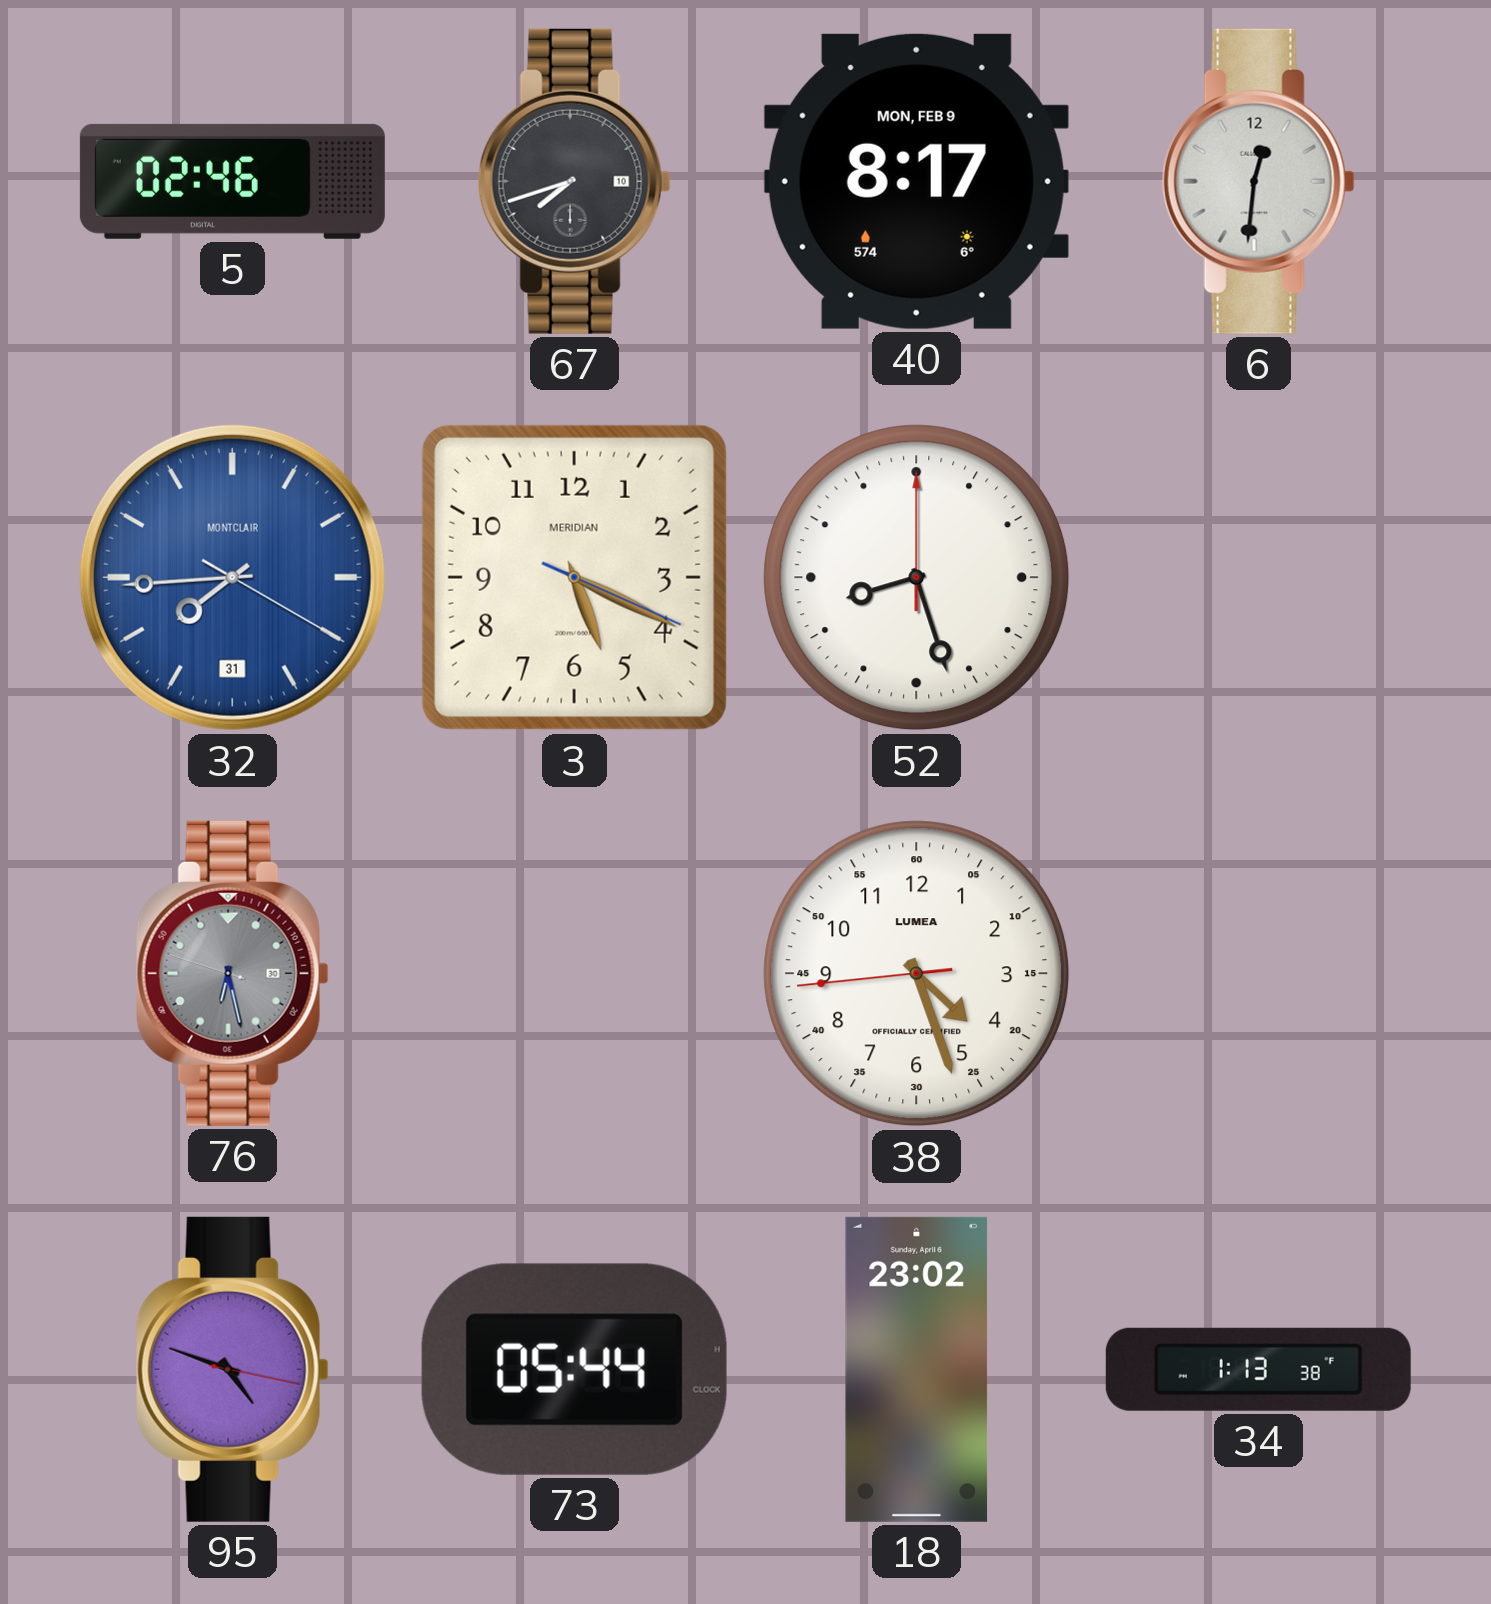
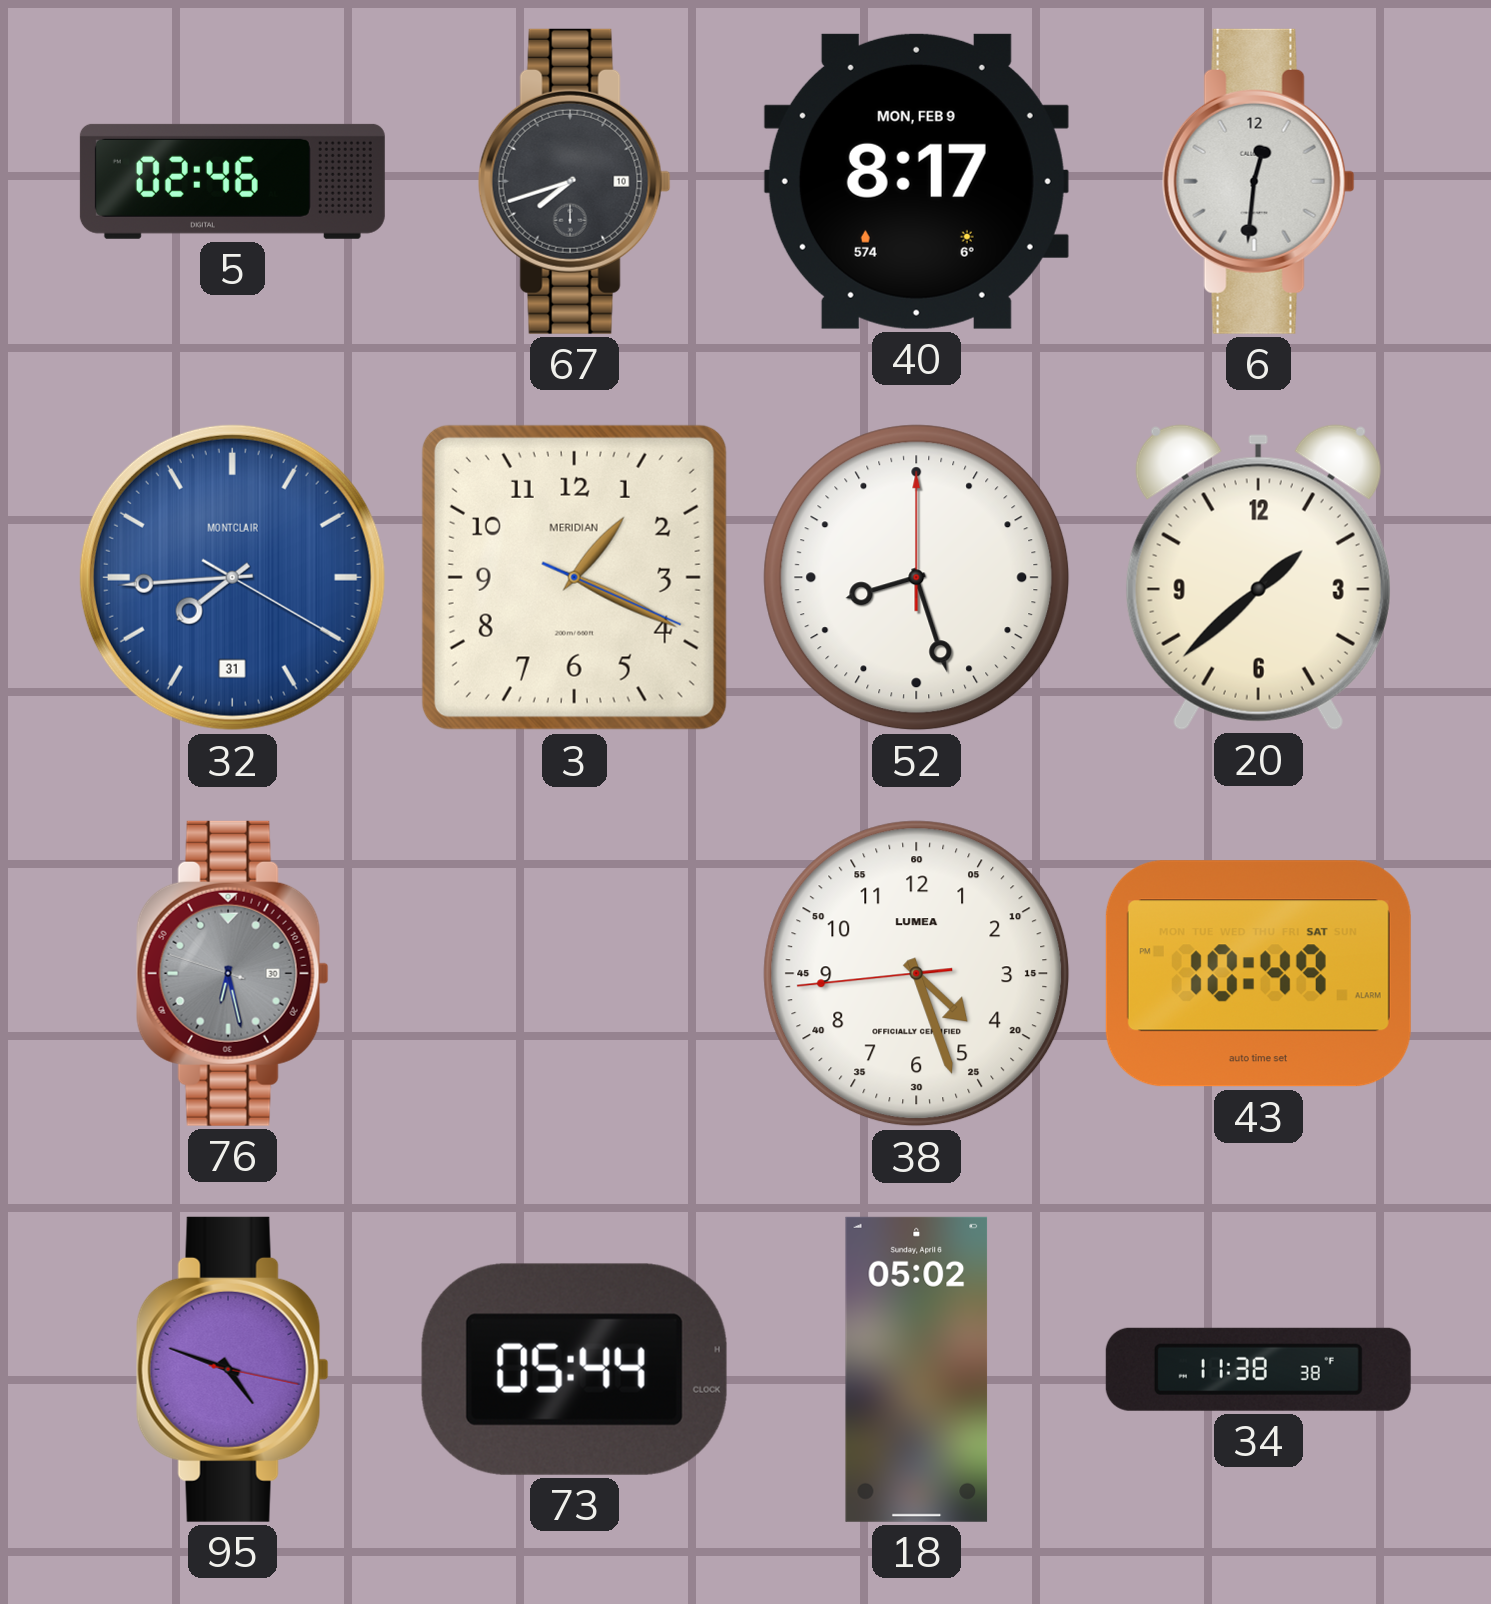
3: 5:19 -> 1:19
20: none -> 1:38
43: none -> 10:49
18: 23:02 -> 05:02
34: 1:13 -> 11:38
